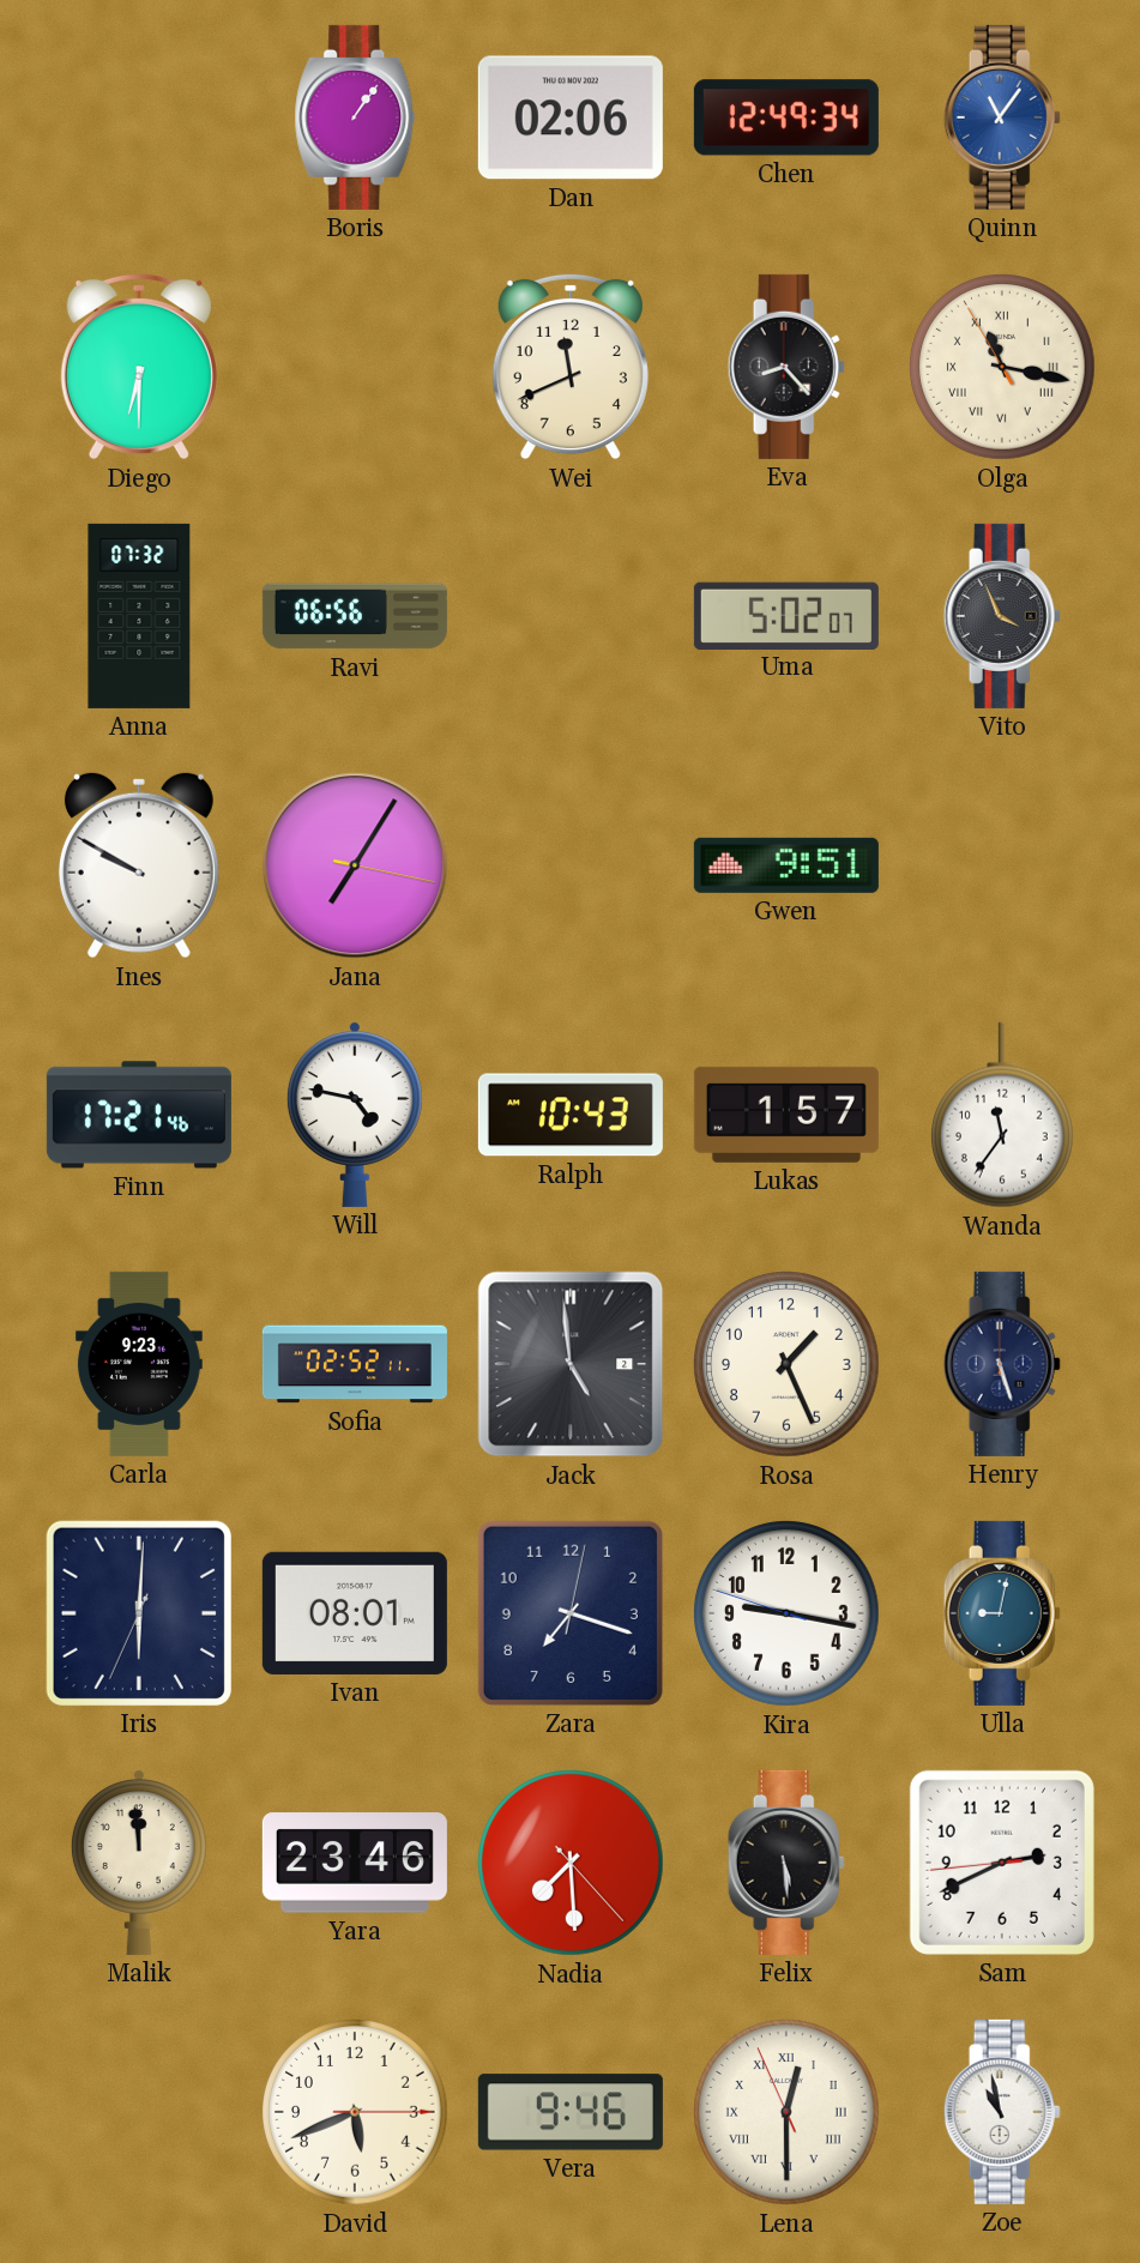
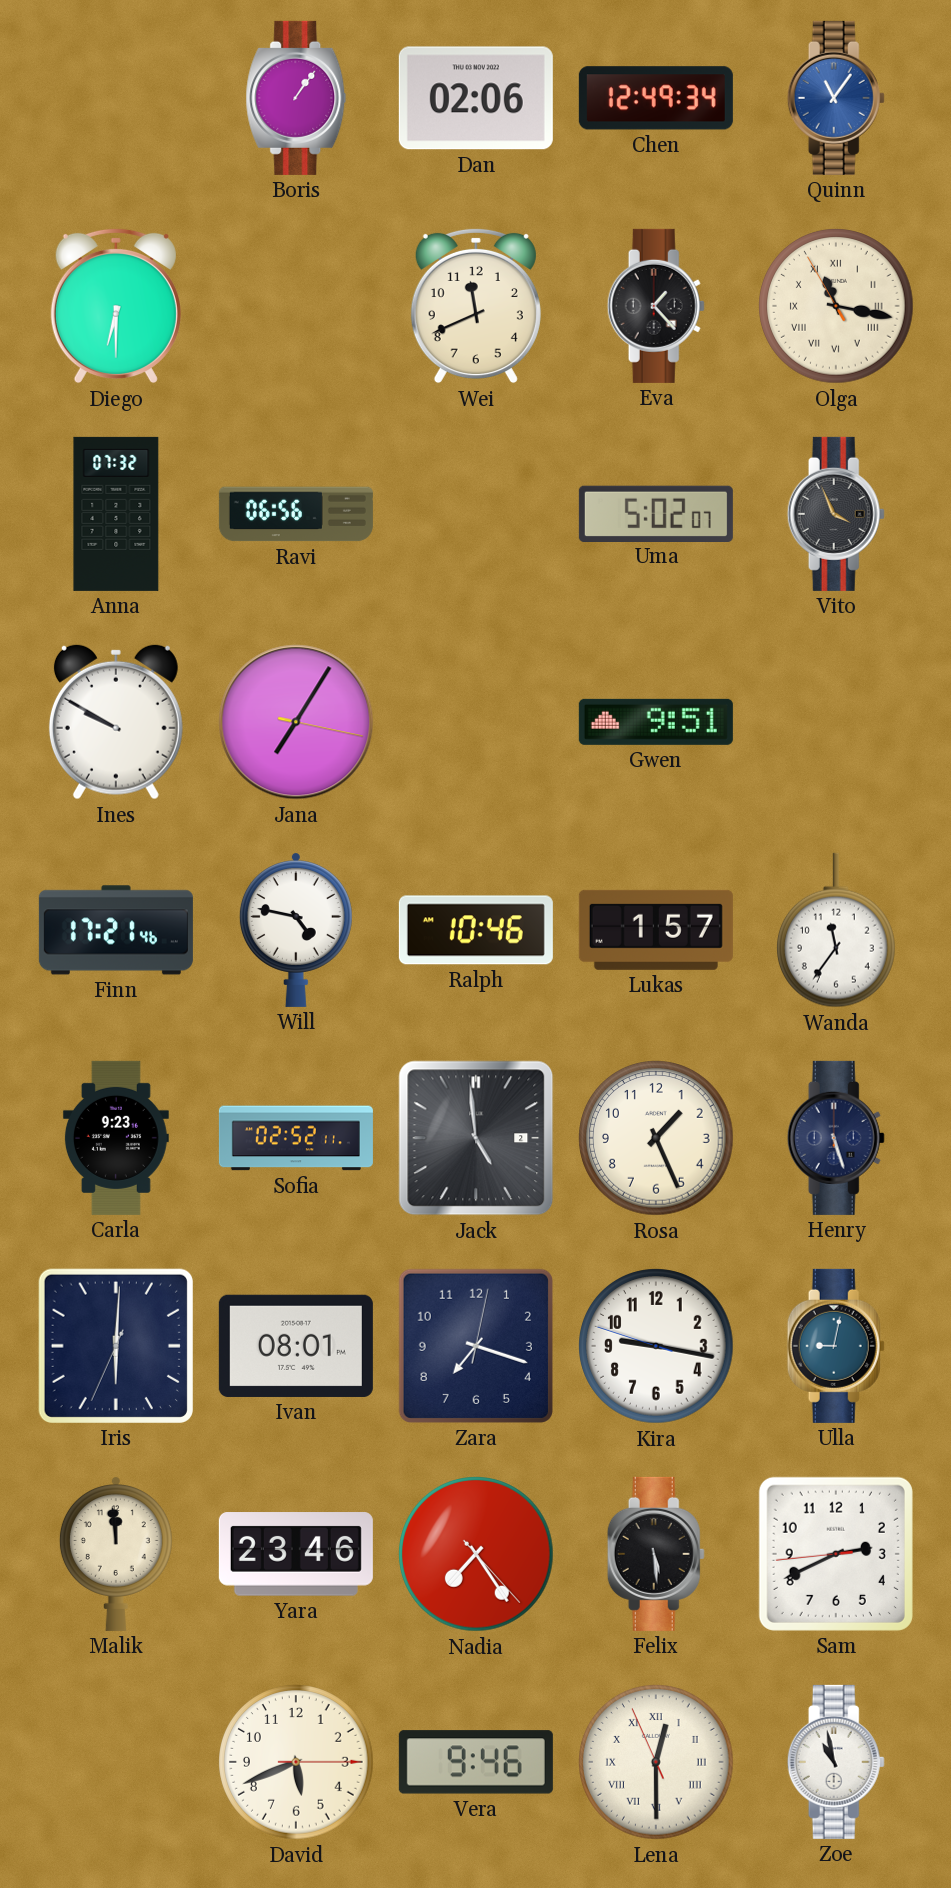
Eva: 8:23 -> 1:23
Ralph: 10:43 -> 10:46
Nadia: 7:29 -> 7:24
